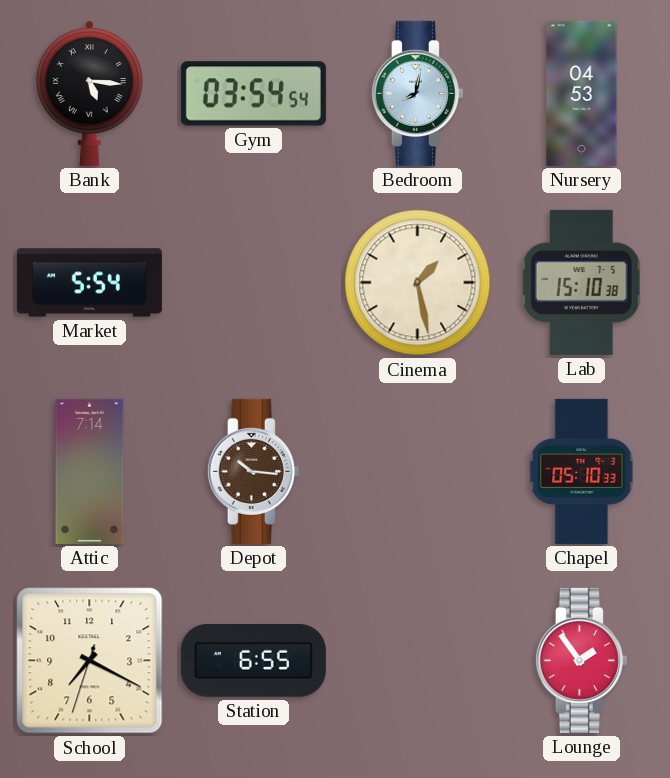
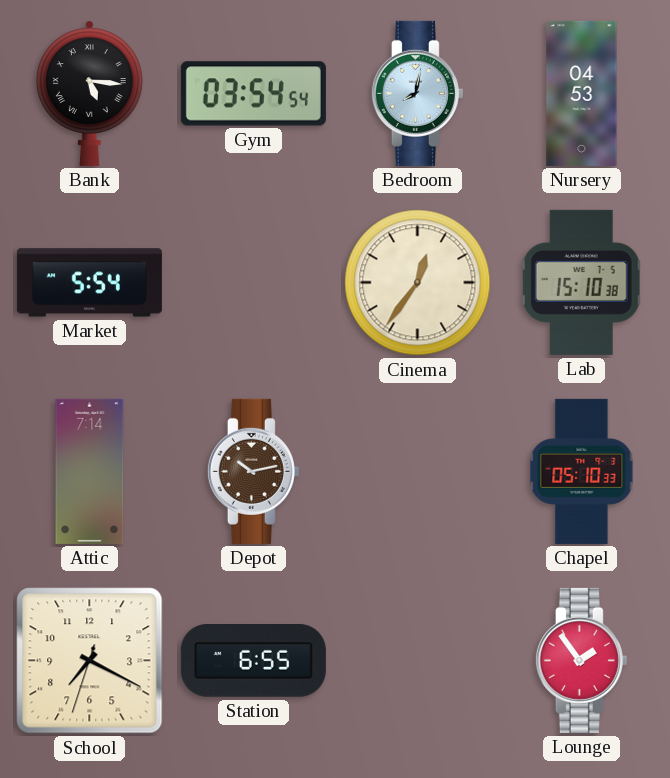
Cinema: 1:28 -> 12:36
Depot: 10:16 -> 10:13
